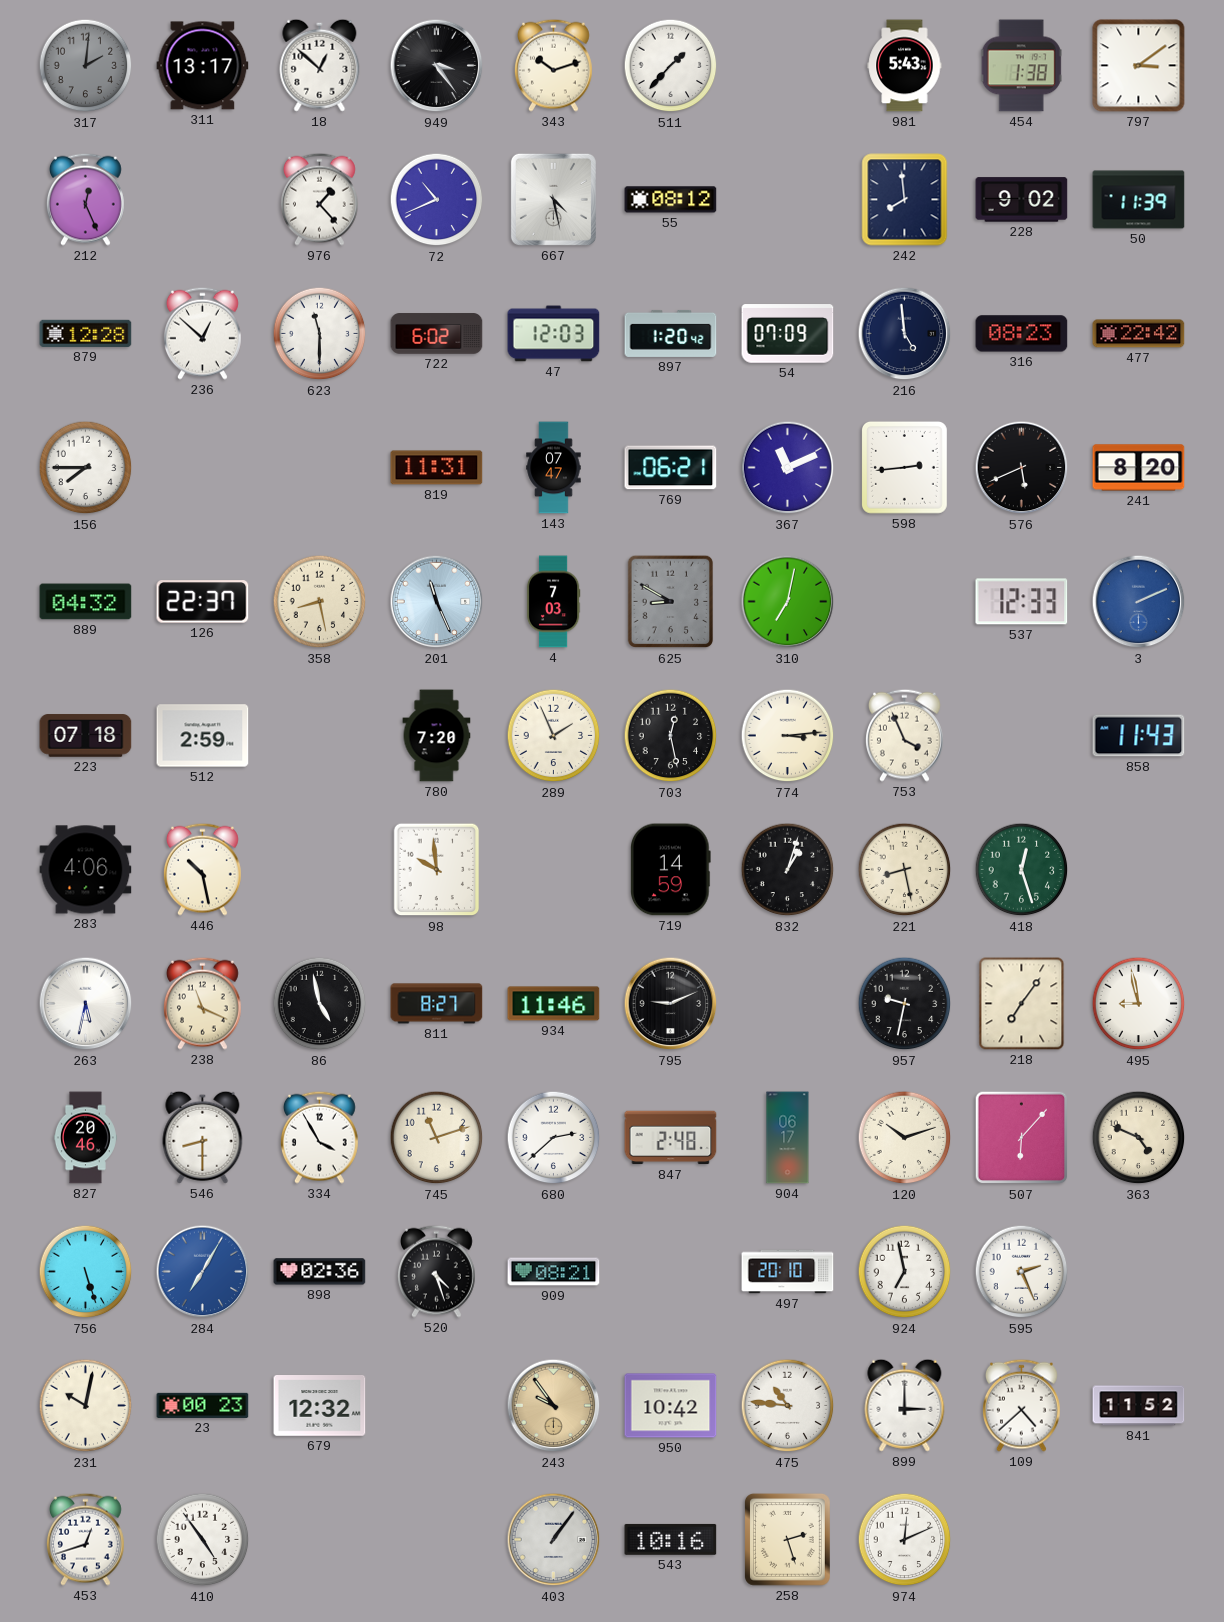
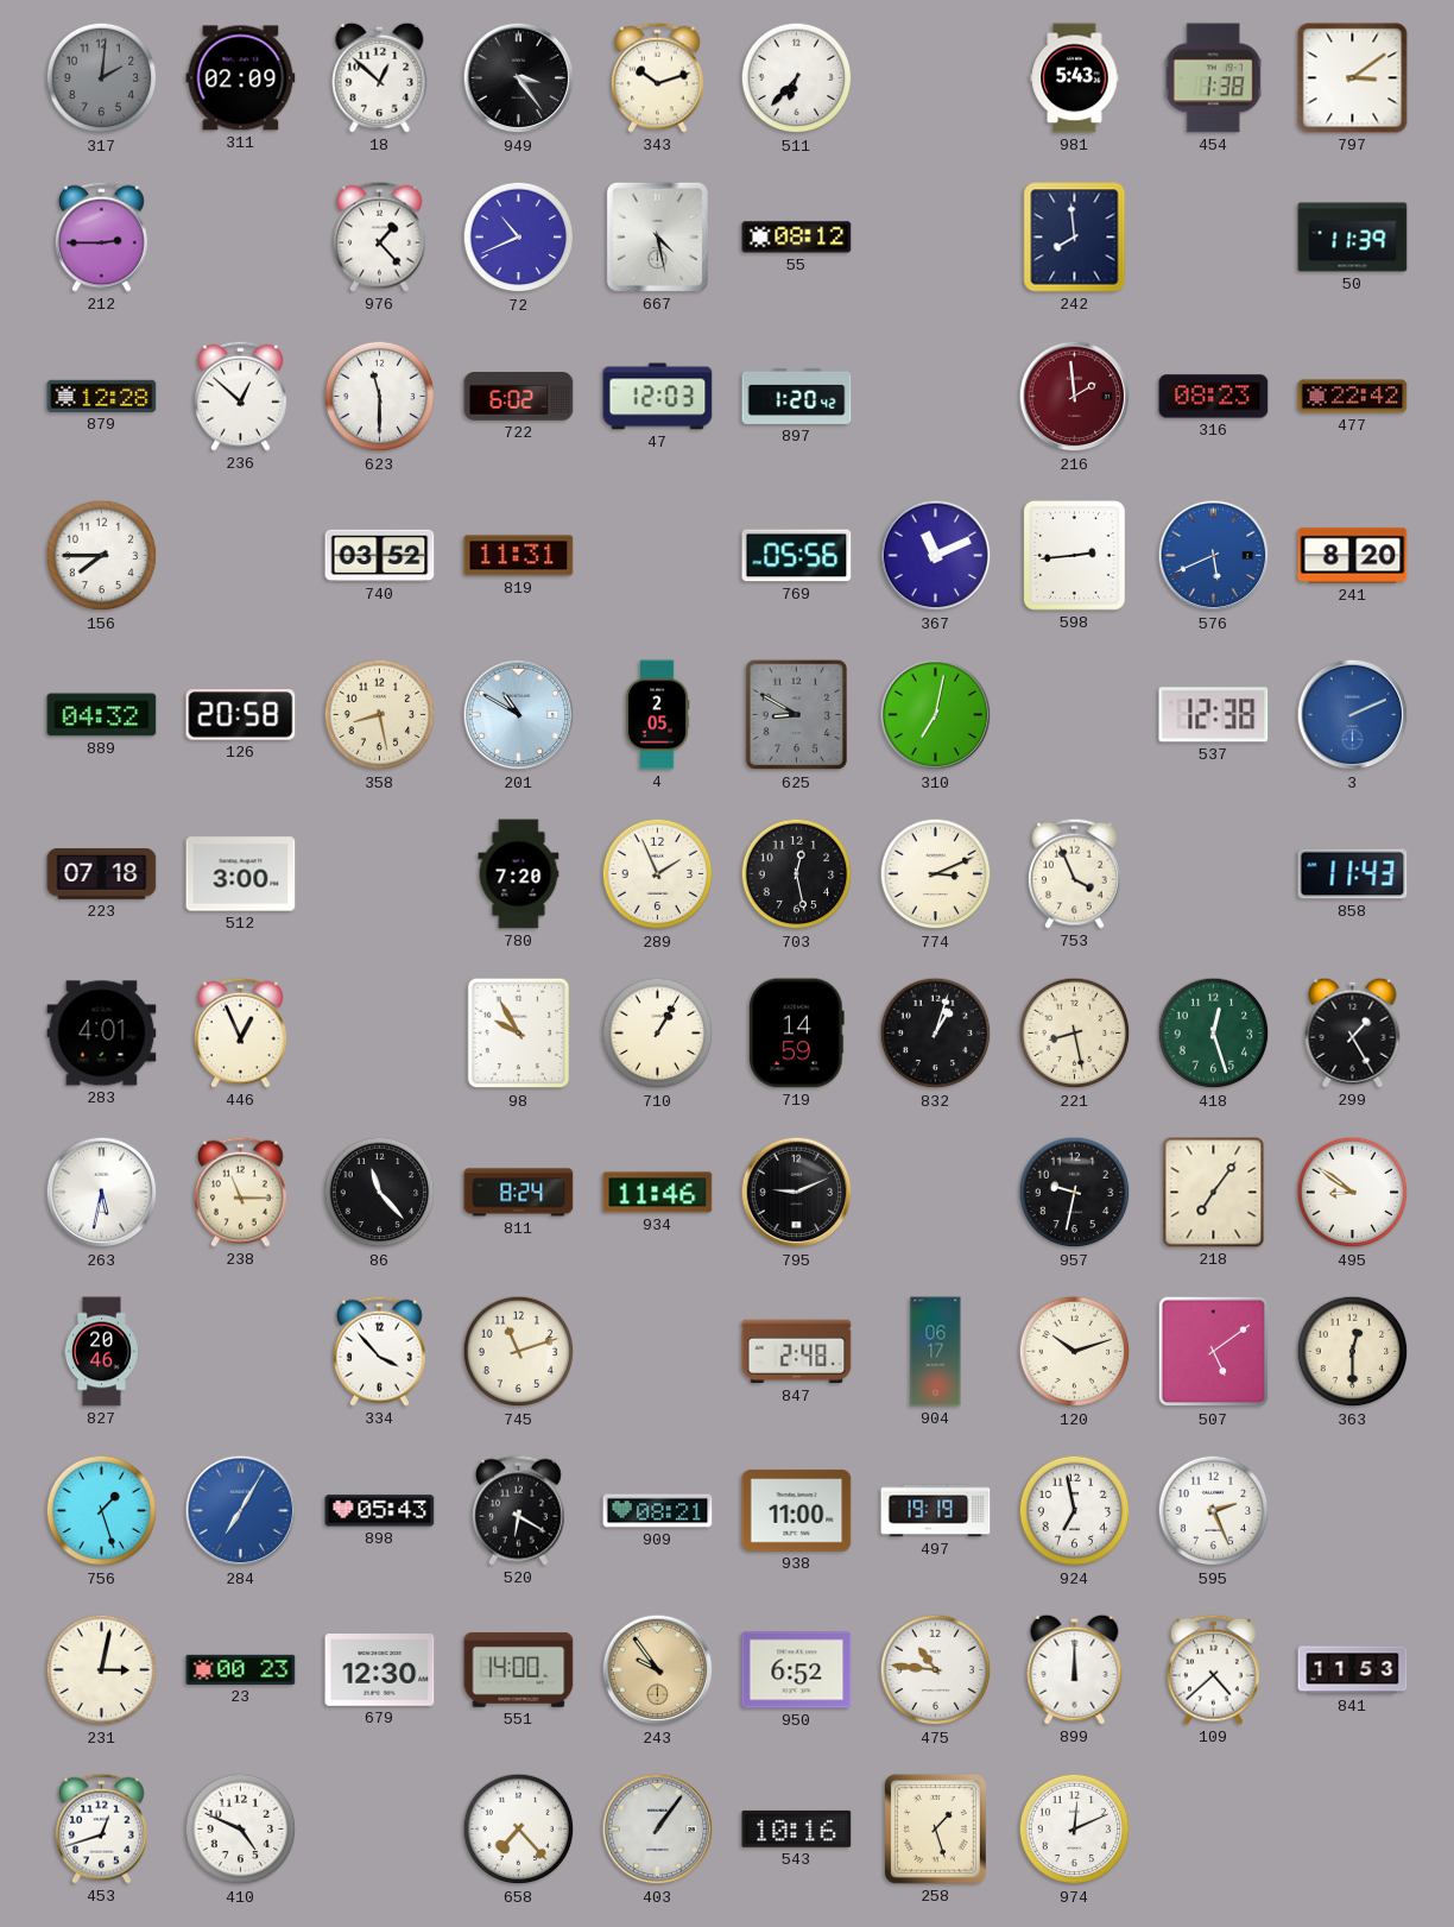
311: 13:17 -> 02:09
511: 1:37 -> 6:37
212: 12:26 -> 2:45
228: 9:02 -> none
54: 07:09 -> none
216: 4:59 -> 1:59
216 dial: navy -> burgundy
740: none -> 03:52
143: 07:47 -> none
769: 06:21 -> 05:56
576 dial: black -> blue
126: 22:37 -> 20:58
201: 11:26 -> 10:50
4: 7:03 -> 2:05
537: 12:33 -> 12:38
512: 2:59 -> 3:00
774: 3:14 -> 3:11
283: 4:06 -> 4:01
446: 10:28 -> 12:56
98: 9:59 -> 9:55
710: none -> 1:05
299: none -> 1:25
238: 11:19 -> 11:15
86: 4:58 -> 11:23
811: 8:27 -> 8:24
495: 8:58 -> 8:51
546: 8:30 -> none
334: 3:55 -> 3:53
680: 2:38 -> none
507: 6:07 -> 5:09
363: 4:49 -> 12:30
756: 5:27 -> 1:27
898: 02:36 -> 05:43
520: 4:27 -> 6:20
938: none -> 11:00
497: 20:10 -> 19:19
231: 10:02 -> 3:02
679: 12:32 -> 12:30
551: none -> 14:00
950: 10:42 -> 6:52
899: 3:00 -> 12:00
841: 11:52 -> 11:53
410: 4:54 -> 4:49
658: none -> 7:23
258: 2:27 -> 1:27
